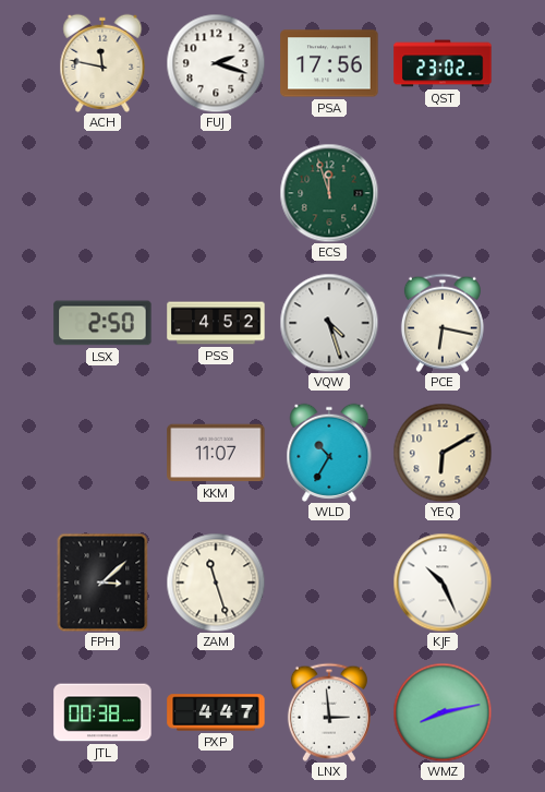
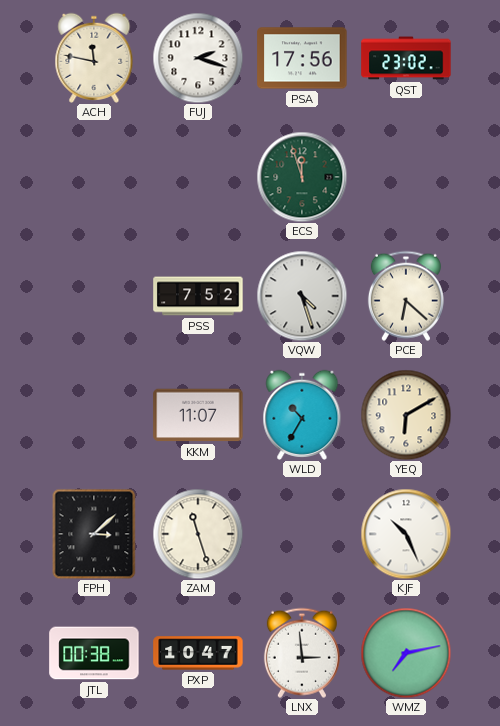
LSX: 2:50 -> none
PSS: 4:52 -> 7:52
PCE: 6:17 -> 6:22
PXP: 4:47 -> 10:47
WMZ: 8:13 -> 7:13
